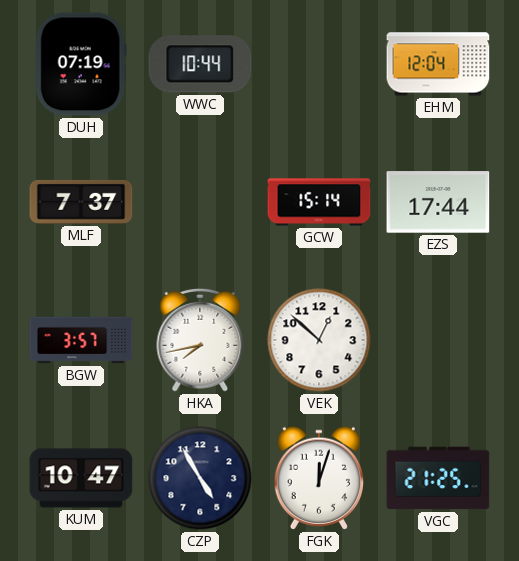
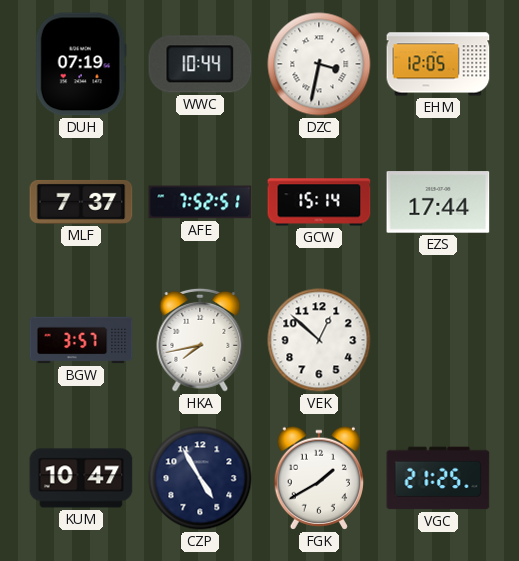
DZC: none -> 3:32
EHM: 12:04 -> 12:05
AFE: none -> 7:52
FGK: 12:03 -> 1:40
